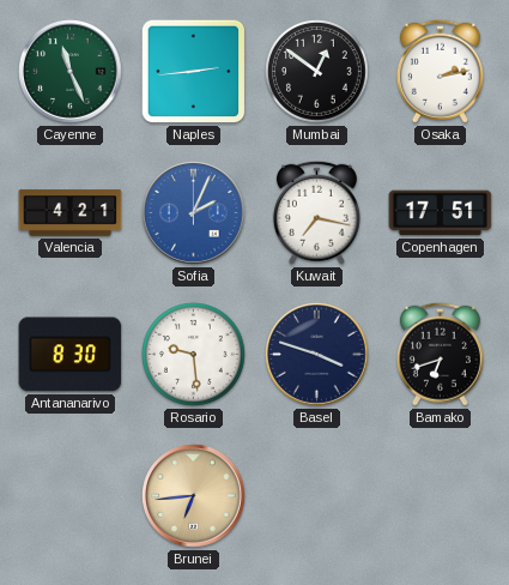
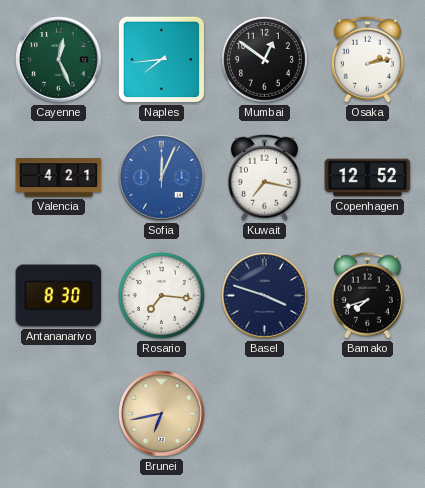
Cayenne: 11:26 -> 12:26
Naples: 2:44 -> 7:44
Sofia: 2:04 -> 12:04
Copenhagen: 17:51 -> 12:52
Rosario: 9:29 -> 7:16
Bamako: 6:42 -> 7:42
Brunei: 6:44 -> 6:43
